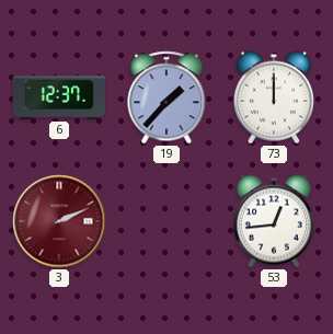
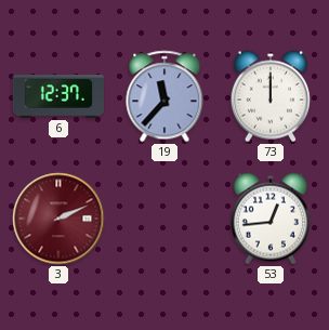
19: 1:37 -> 11:37
